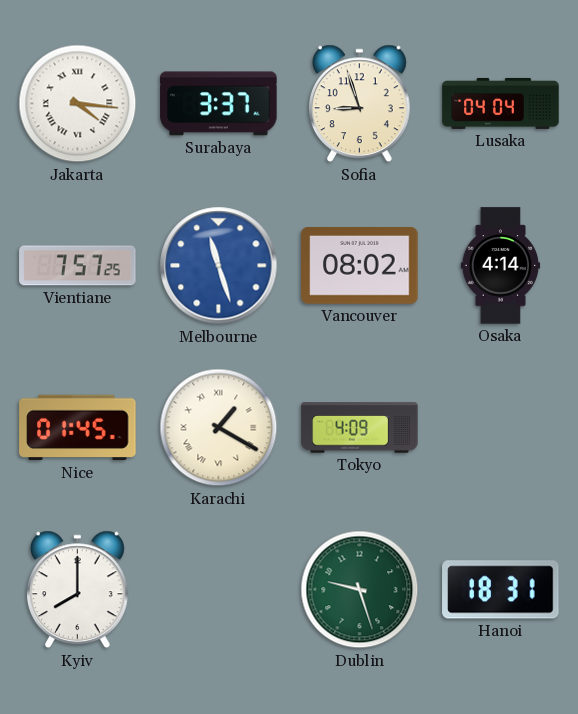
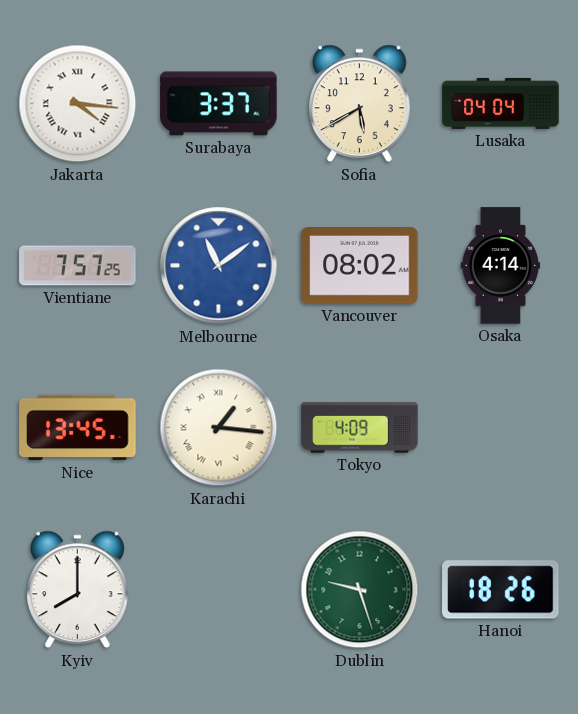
Sofia: 8:57 -> 5:40
Melbourne: 11:27 -> 11:09
Nice: 01:45 -> 13:45
Karachi: 1:20 -> 1:16
Hanoi: 18:31 -> 18:26
